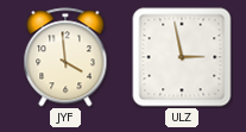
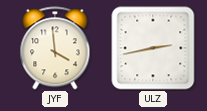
ULZ: 2:58 -> 2:43
